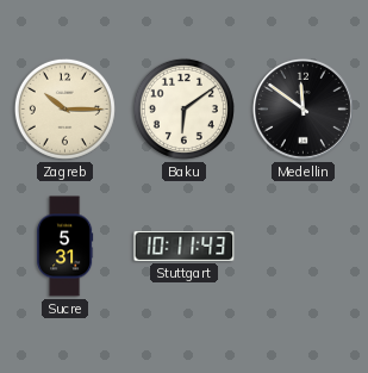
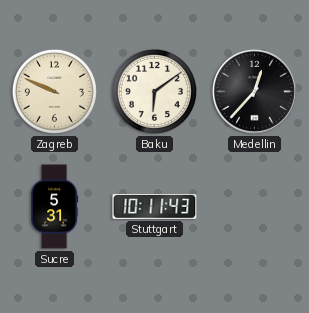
Zagreb: 10:15 -> 9:49
Medellin: 11:51 -> 12:37
